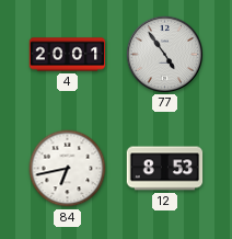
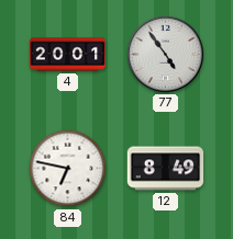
84: 6:43 -> 6:47
12: 8:53 -> 8:49
